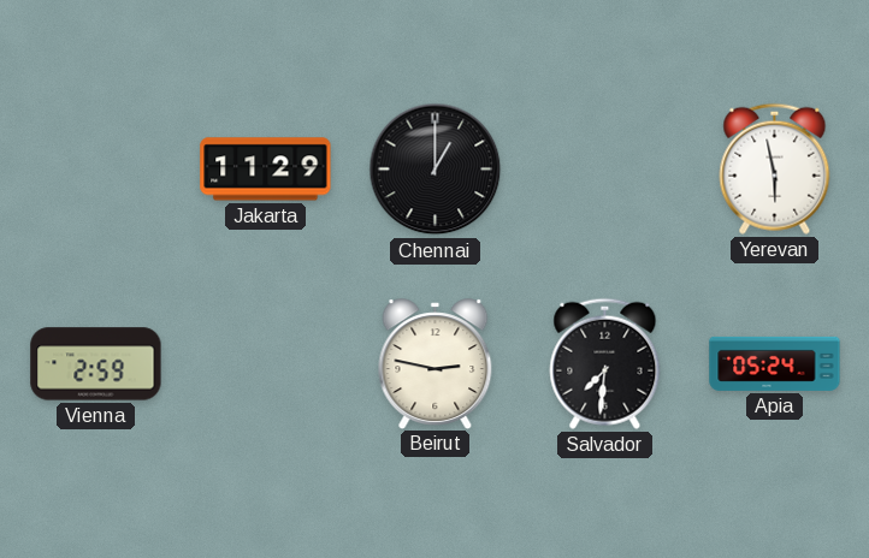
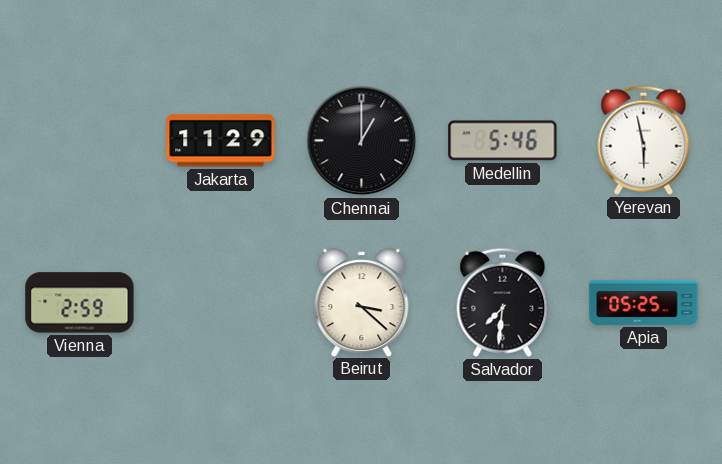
Medellin: none -> 5:46
Beirut: 2:47 -> 3:22
Apia: 05:24 -> 05:25
